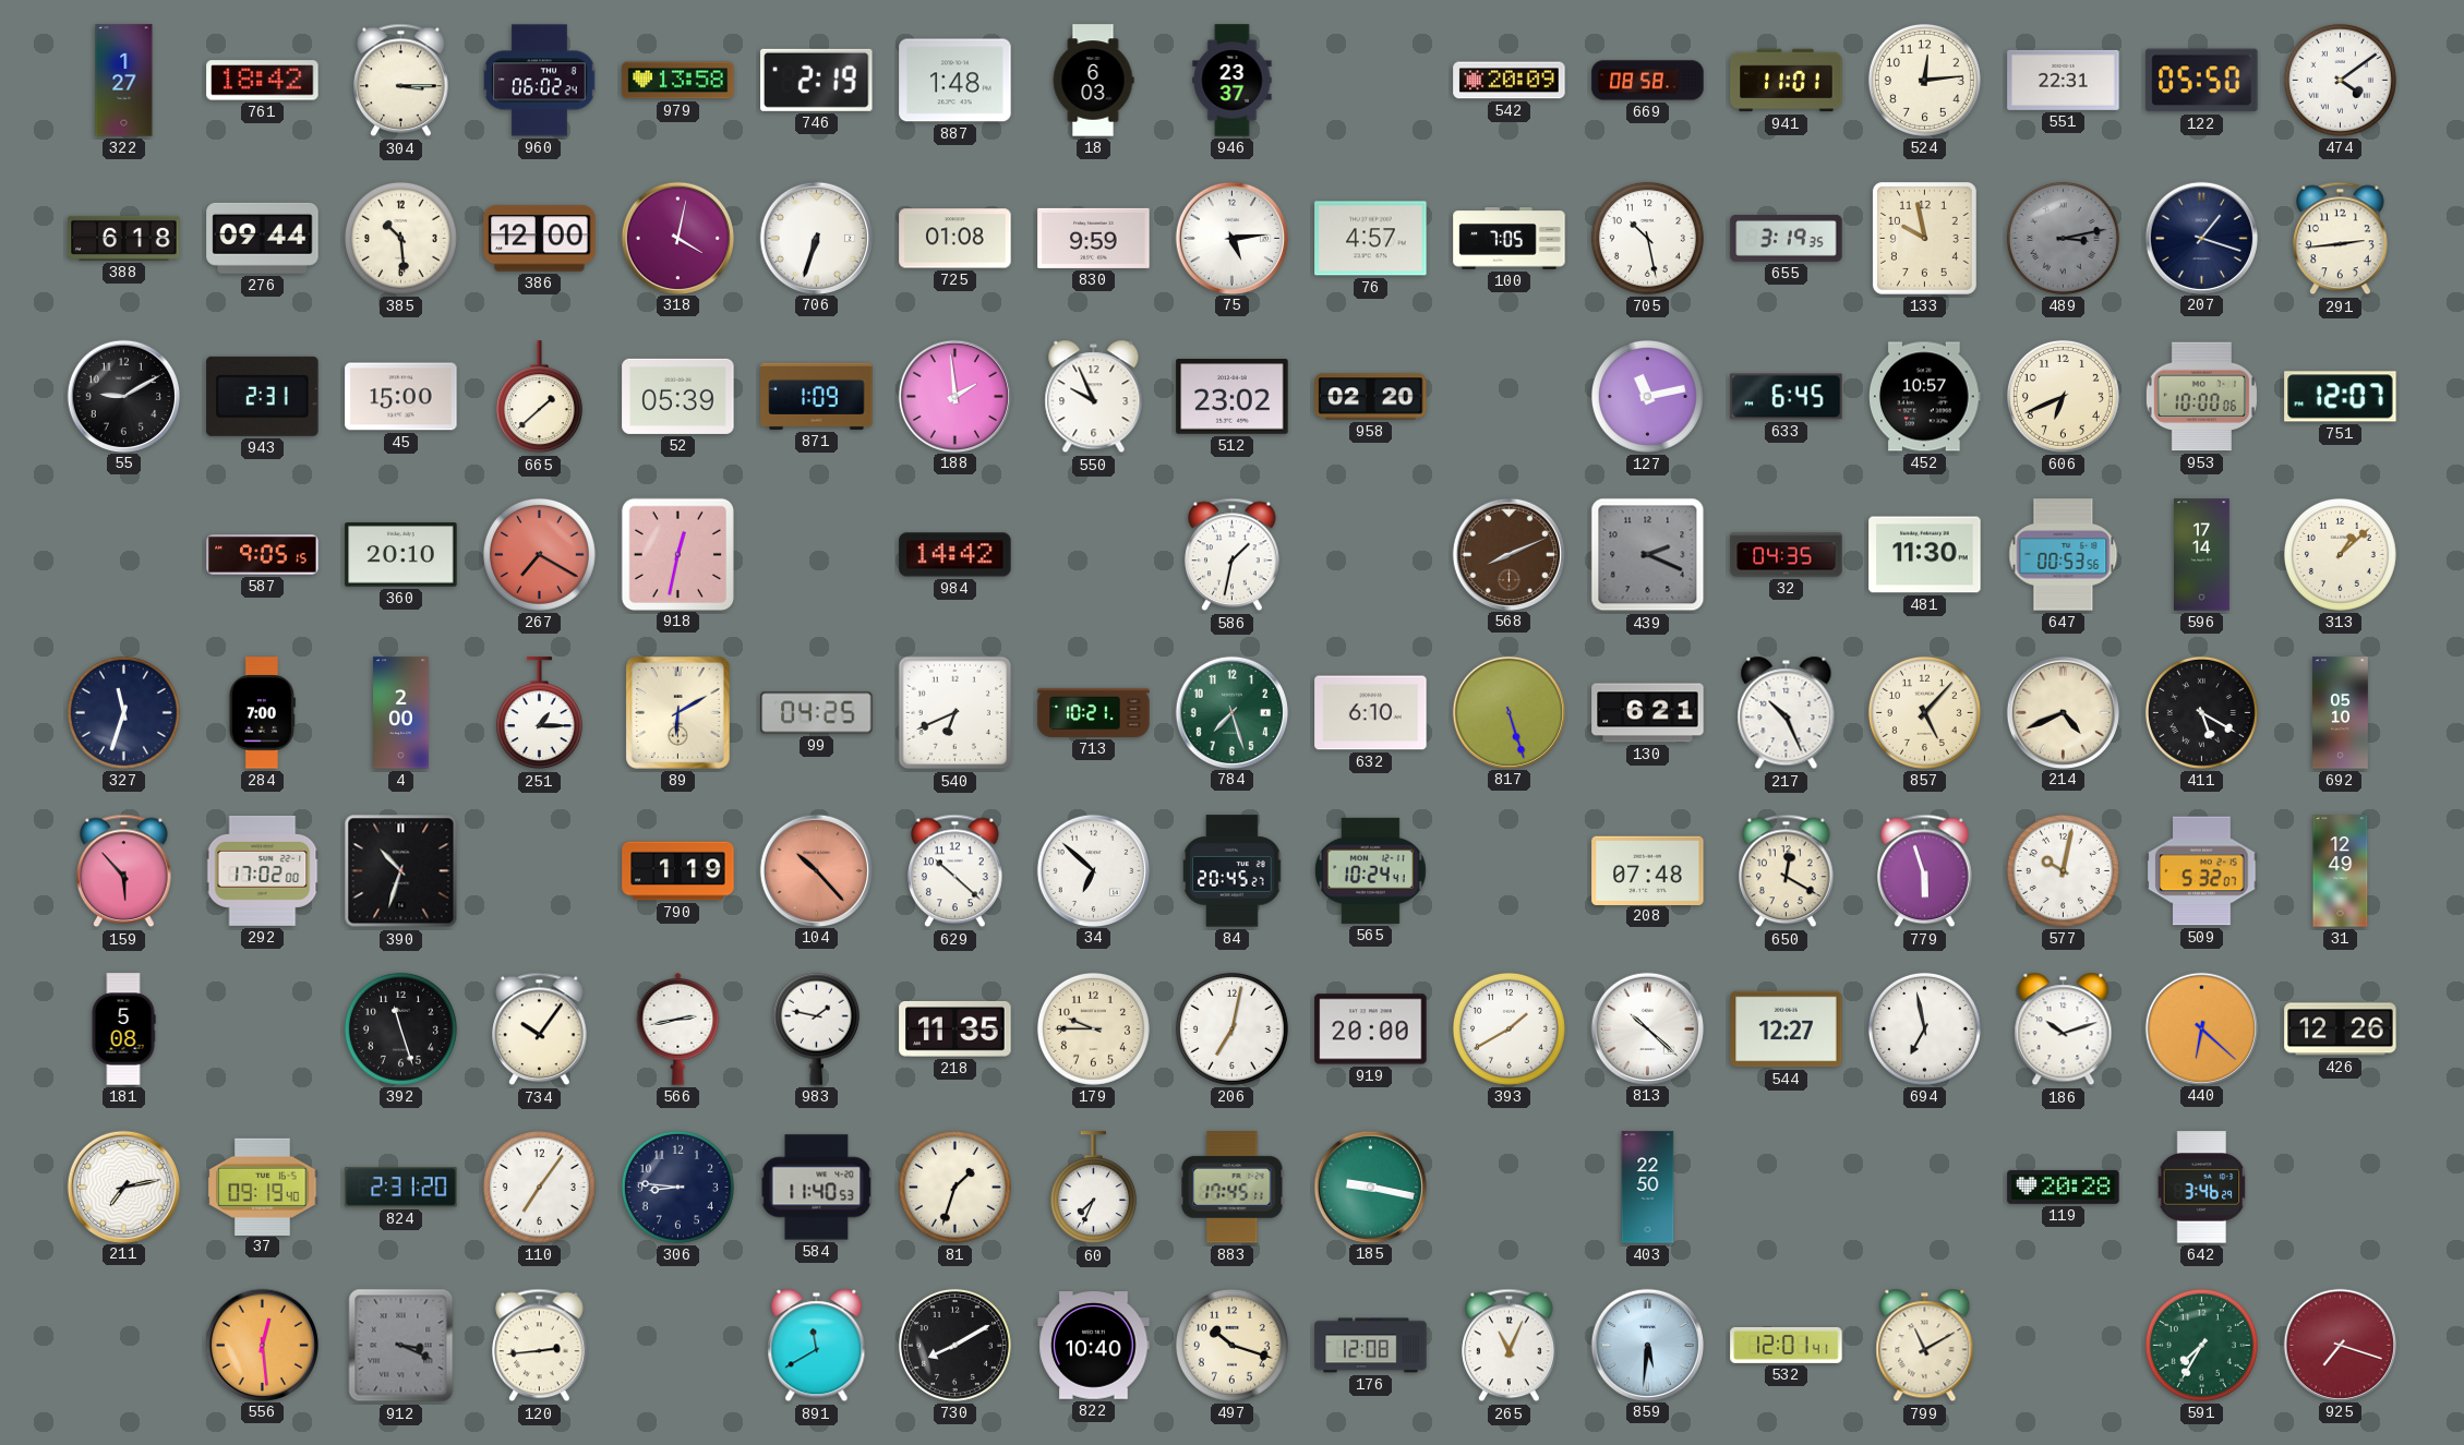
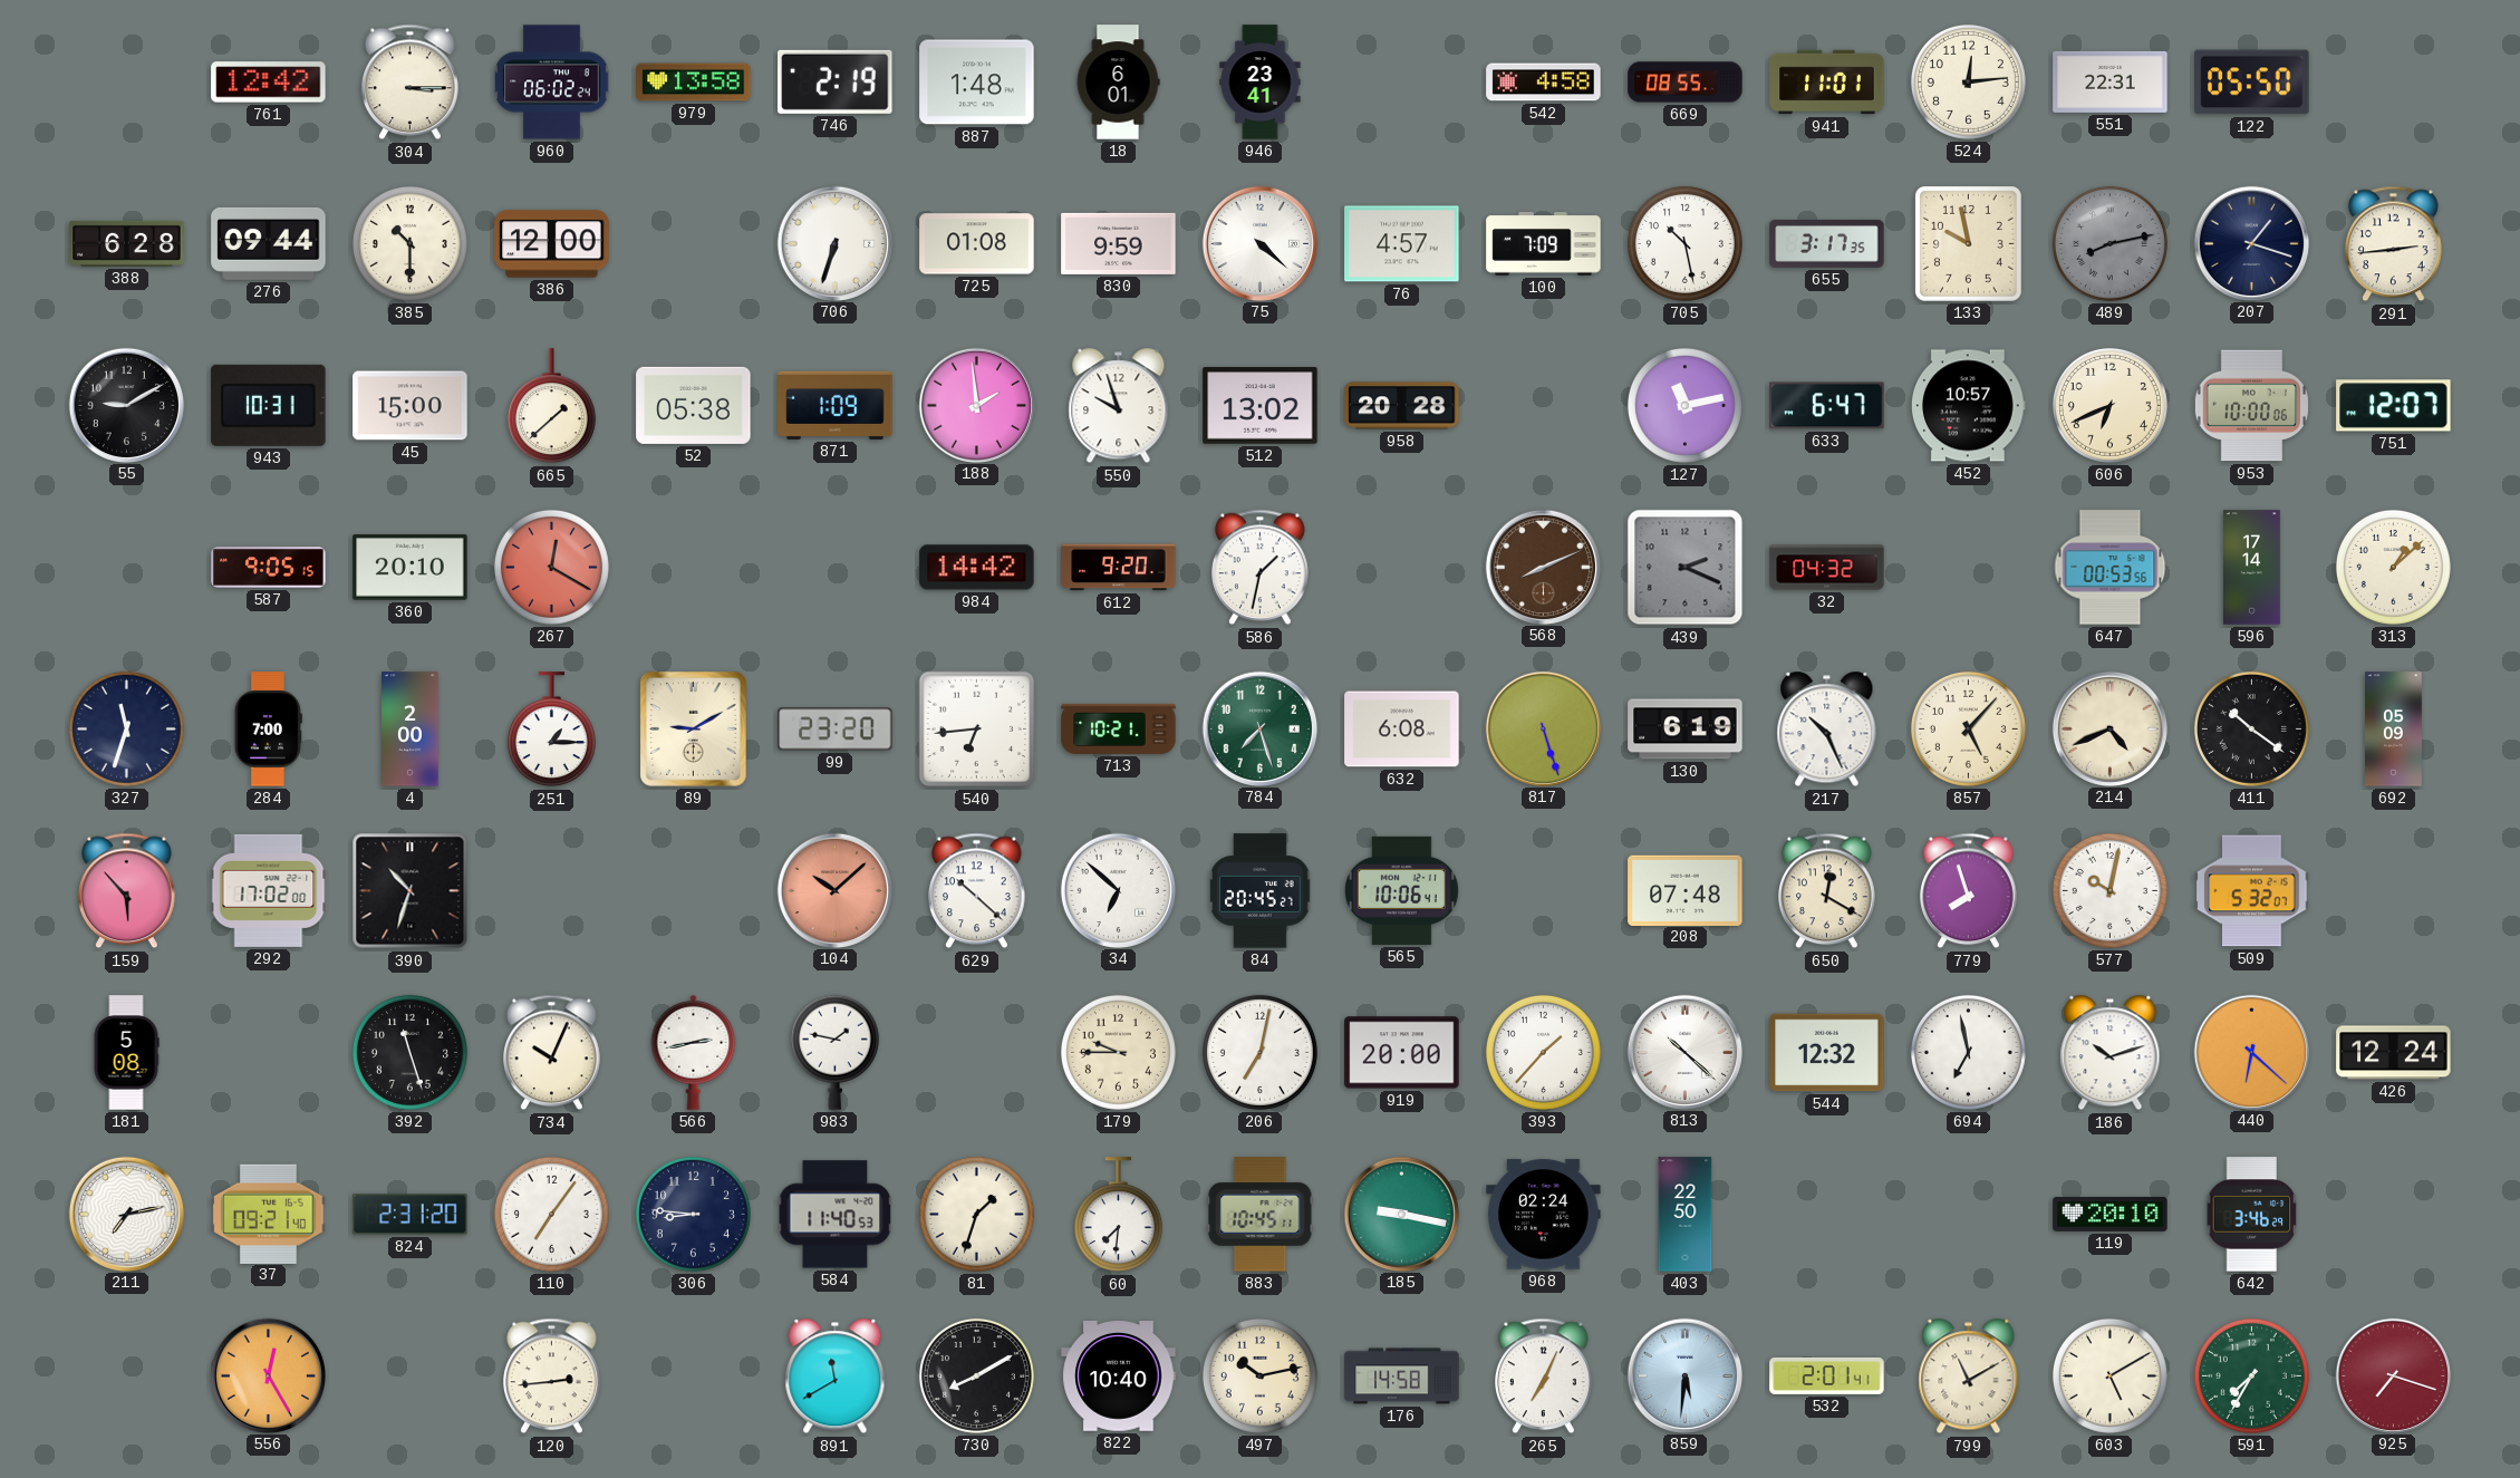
322: 1:27 -> none
761: 18:42 -> 12:42
18: 6:03 -> 6:01
946: 23:37 -> 23:41
542: 20:09 -> 4:58
669: 08:58 -> 08:55
474: 4:09 -> none
388: 6:18 -> 6:28
385: 10:29 -> 10:30
318: 4:02 -> none
75: 5:14 -> 4:22
100: 7:05 -> 7:09
655: 3:19 -> 3:17
489: 3:13 -> 8:13
943: 2:31 -> 10:31
52: 05:39 -> 05:38
550: 9:56 -> 9:57
512: 23:02 -> 13:02
958: 02:20 -> 20:28
633: 6:45 -> 6:47
267: 7:20 -> 12:20
918: 12:32 -> none
612: none -> 9:20
32: 04:35 -> 04:32
481: 11:30 -> none
89: 6:10 -> 9:10
99: 04:25 -> 23:20
540: 6:41 -> 6:44
632: 6:10 -> 6:08
130: 6:21 -> 6:19
411: 5:20 -> 10:21
692: 05:10 -> 05:09
790: 1:19 -> none
104: 10:23 -> 10:08
565: 10:24 -> 10:06
779: 5:57 -> 7:57
31: 12:49 -> none
734: 10:06 -> 10:04
218: 11:35 -> none
393: 1:40 -> 1:37
544: 12:27 -> 12:32
426: 12:26 -> 12:24
37: 09:19 -> 09:21
60: 7:34 -> 7:31
883: 17:45 -> 10:45
968: none -> 02:24
119: 20:28 -> 20:10
556: 12:29 -> 12:25
912: 3:19 -> none
497: 10:18 -> 10:13
176: 12:08 -> 14:58
265: 11:04 -> 7:04
532: 12:01 -> 2:01
603: none -> 5:10
